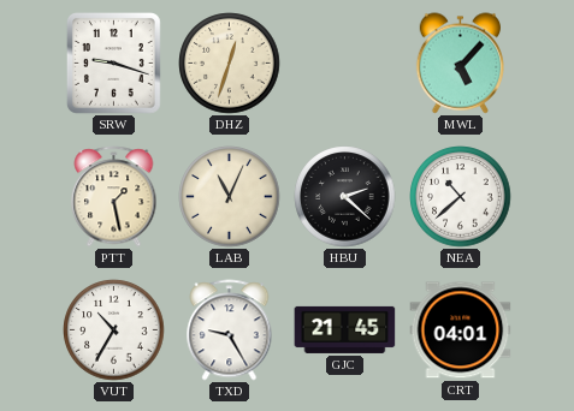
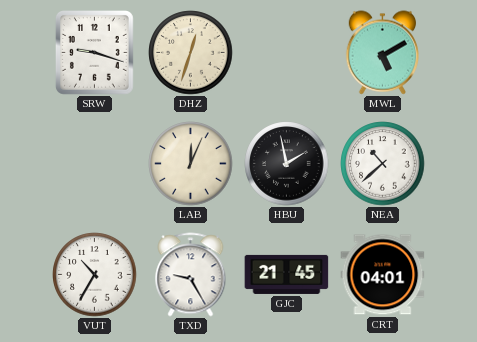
MWL: 5:07 -> 5:10
PTT: 1:28 -> none
LAB: 11:04 -> 12:04
HBU: 2:22 -> 1:58
